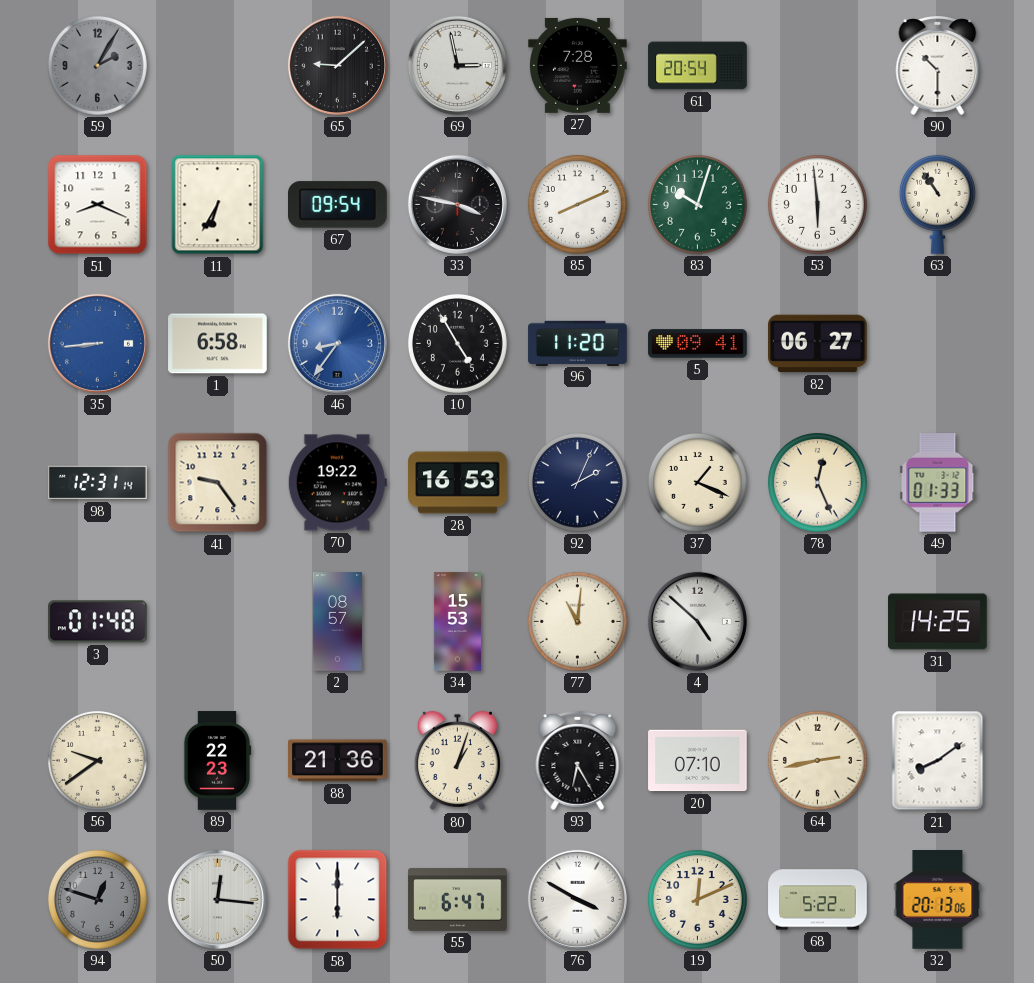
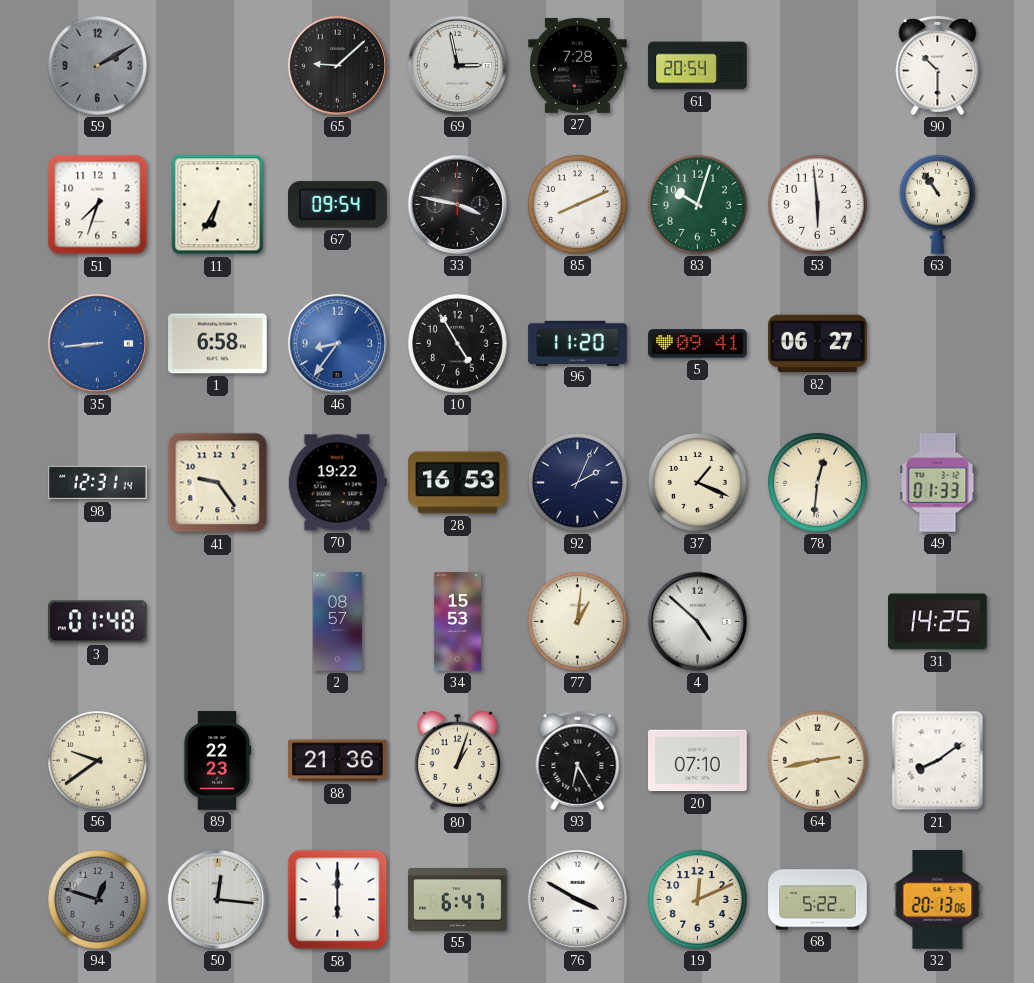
59: 2:05 -> 2:10
51: 8:19 -> 7:33
78: 12:26 -> 12:31
77: 11:01 -> 1:01
